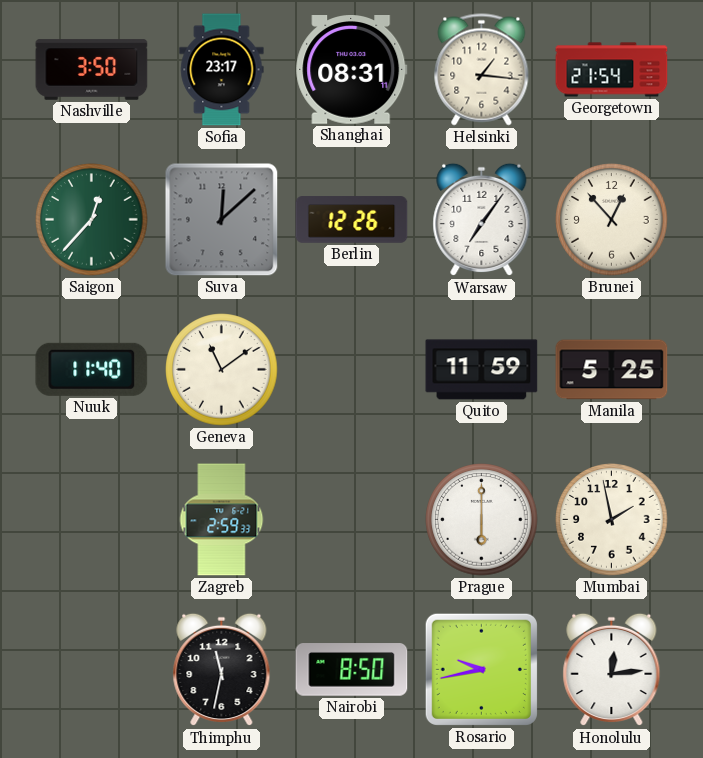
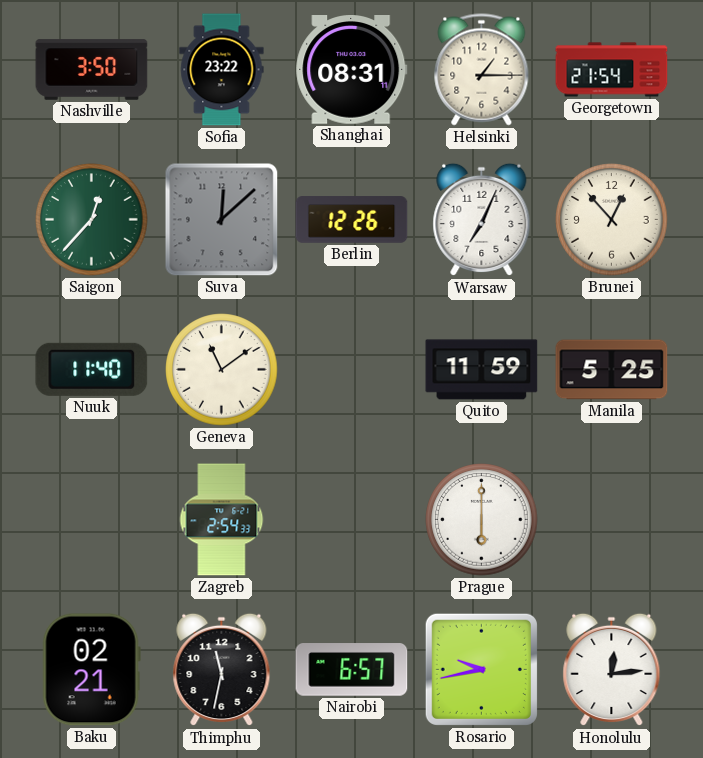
Sofia: 23:17 -> 23:22
Helsinki: 1:16 -> 1:15
Warsaw: 7:06 -> 7:04
Zagreb: 2:59 -> 2:54
Mumbai: 1:58 -> none
Baku: none -> 02:21
Nairobi: 8:50 -> 6:57
